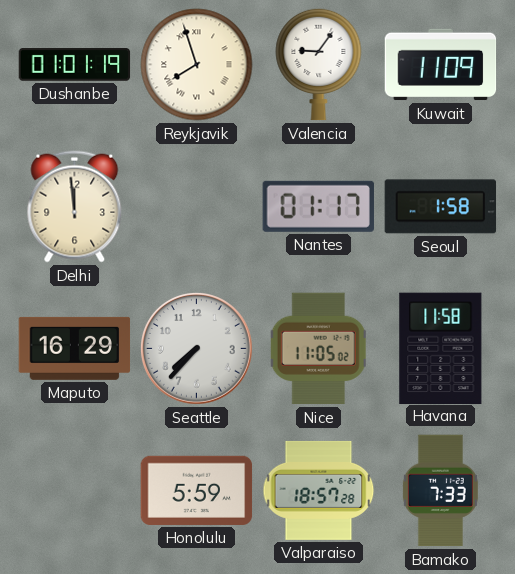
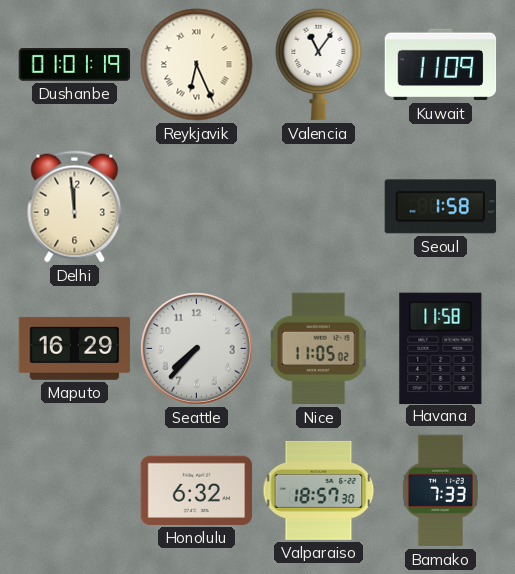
Reykjavik: 7:57 -> 6:26
Valencia: 9:06 -> 11:06
Nantes: 01:17 -> none
Honolulu: 5:59 -> 6:32
Valparaiso: 18:57:28 -> 18:57:30
